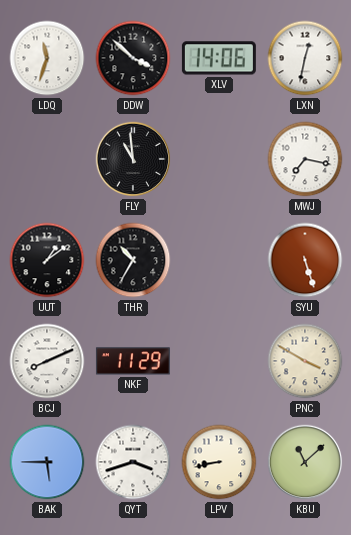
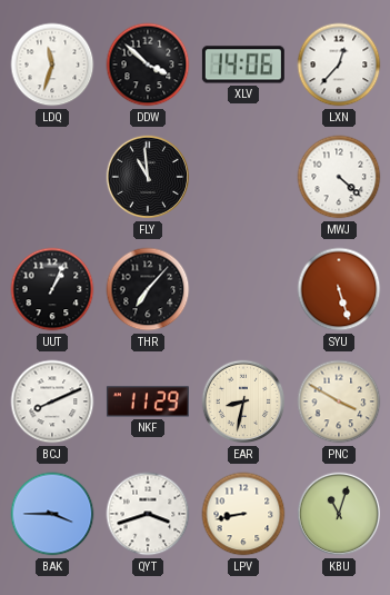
LXN: 12:32 -> 12:37
MWJ: 7:17 -> 4:22
UUT: 1:09 -> 1:04
THR: 10:35 -> 7:07
EAR: none -> 8:32
BAK: 5:45 -> 3:45
KBU: 11:08 -> 11:03
